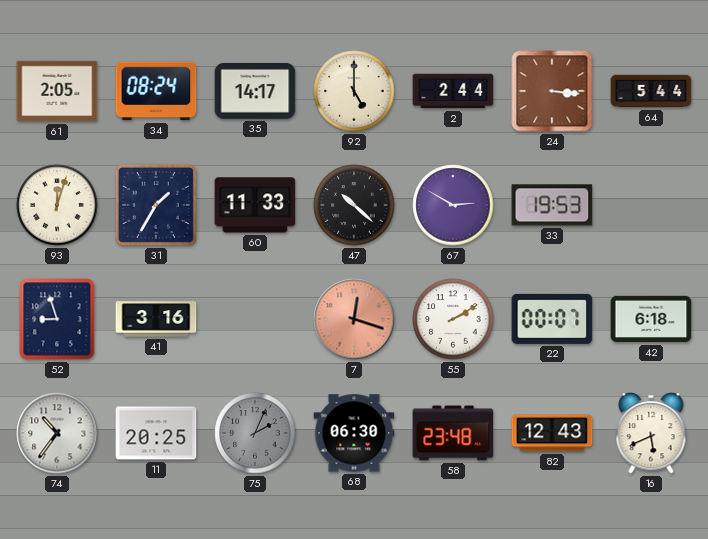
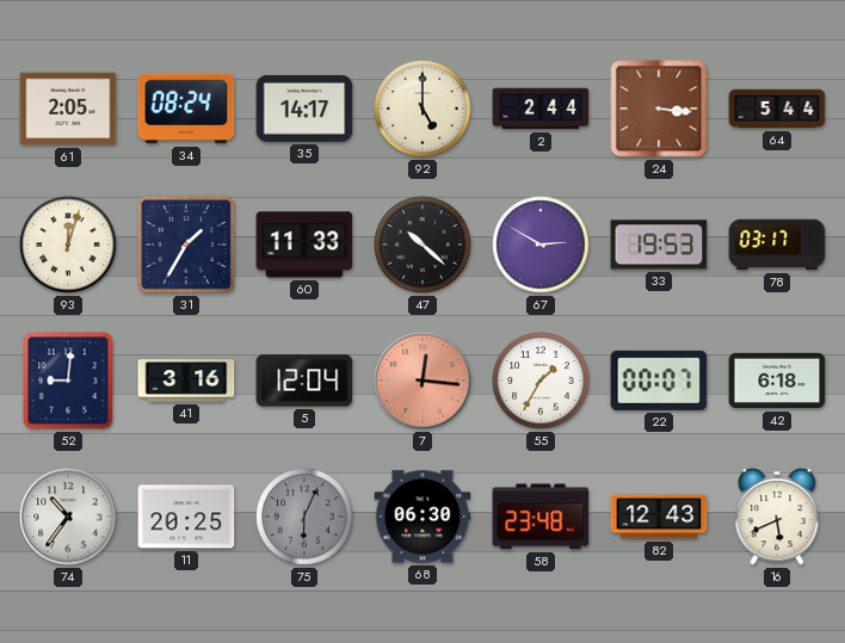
78: none -> 03:17
52: 8:57 -> 9:01
5: none -> 12:04
7: 12:18 -> 12:16
55: 2:10 -> 1:35
75: 2:04 -> 6:04
